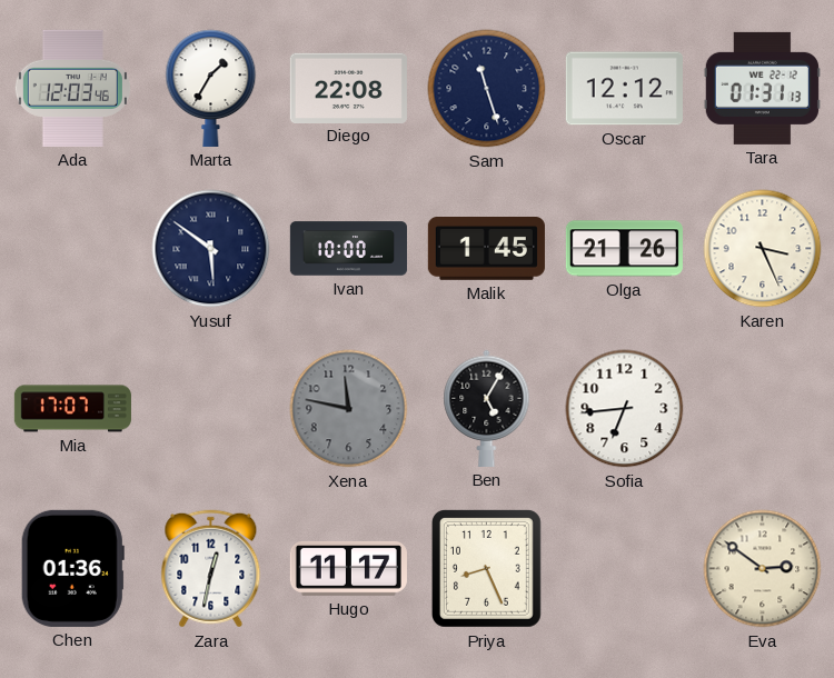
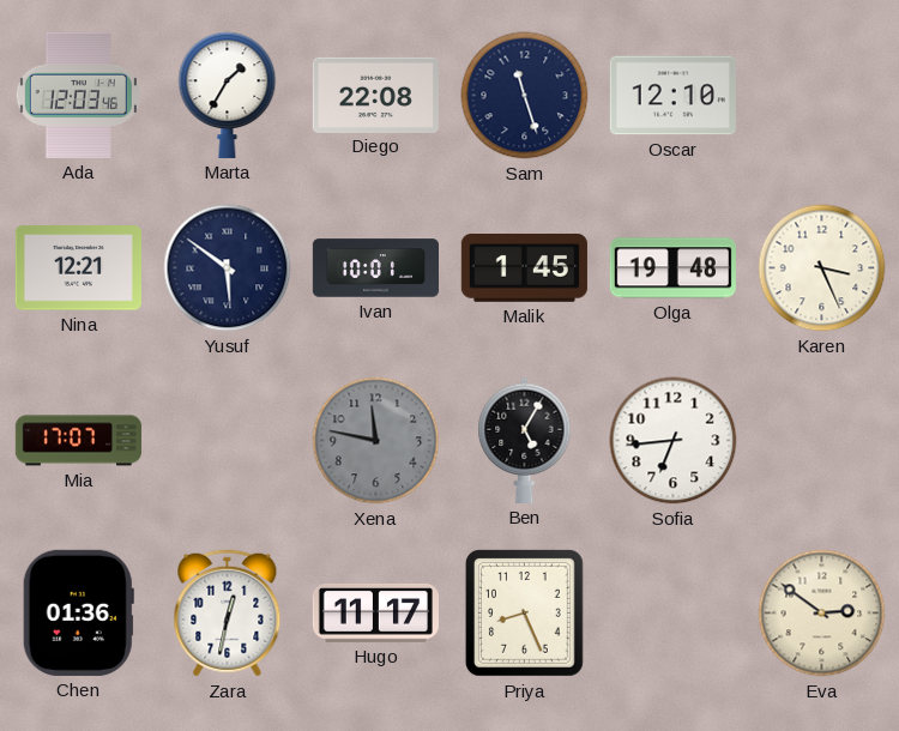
Oscar: 12:12 -> 12:10
Tara: 01:31 -> none
Nina: none -> 12:21
Ivan: 10:00 -> 10:01
Olga: 21:26 -> 19:48
